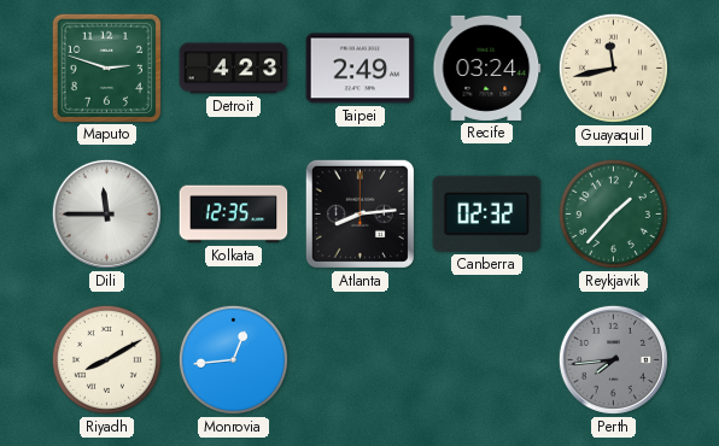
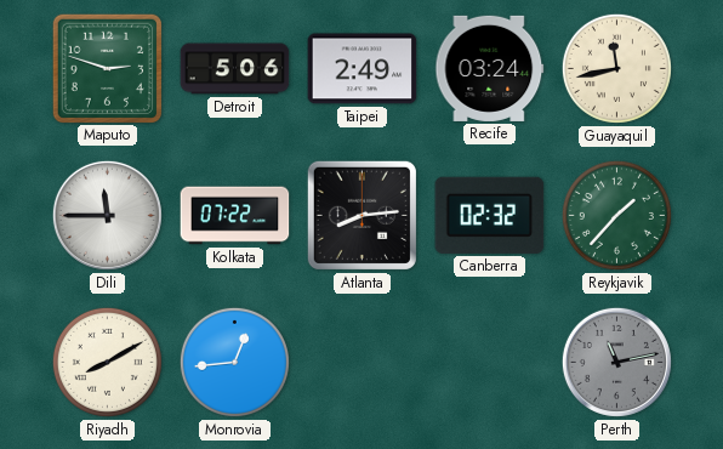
Detroit: 4:23 -> 5:06
Kolkata: 12:35 -> 07:22
Perth: 7:44 -> 11:13
